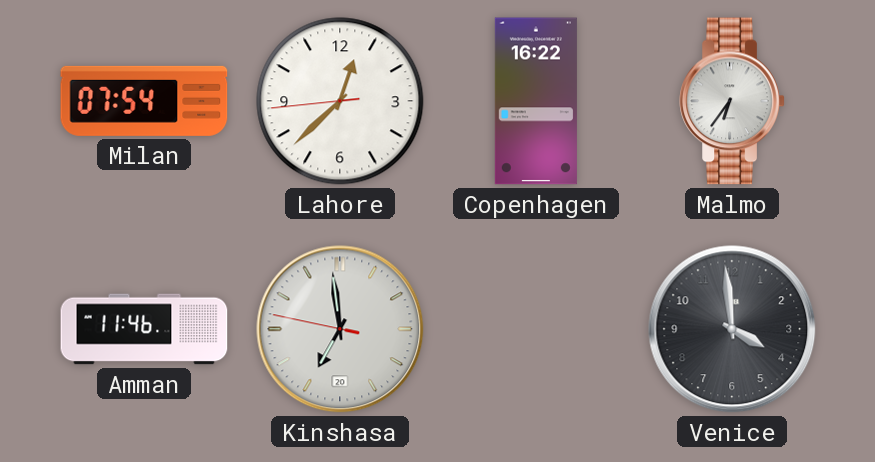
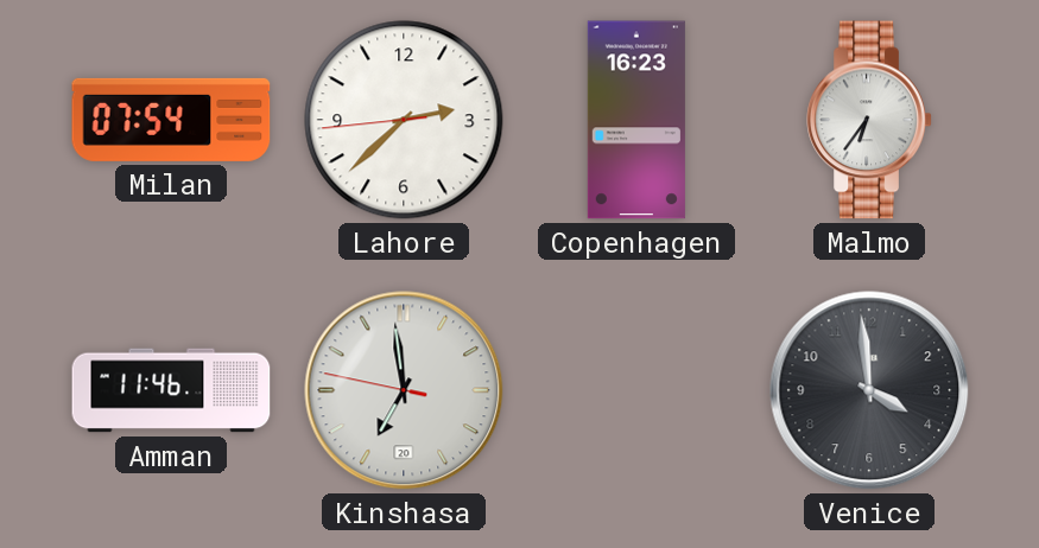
Lahore: 12:37 -> 2:37
Copenhagen: 16:22 -> 16:23
